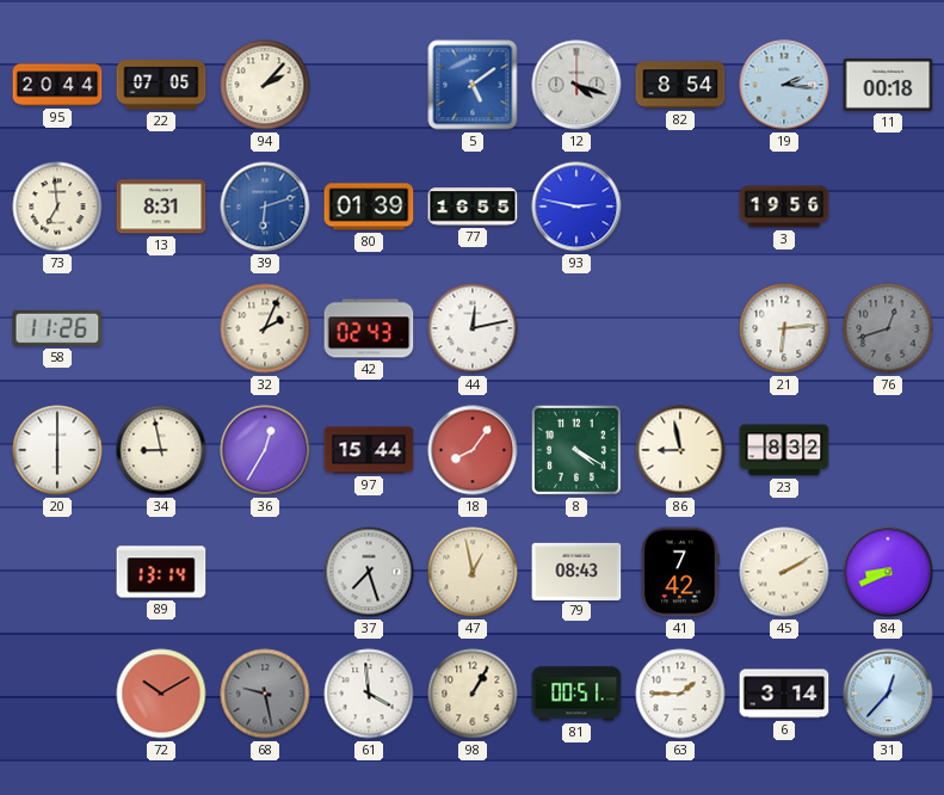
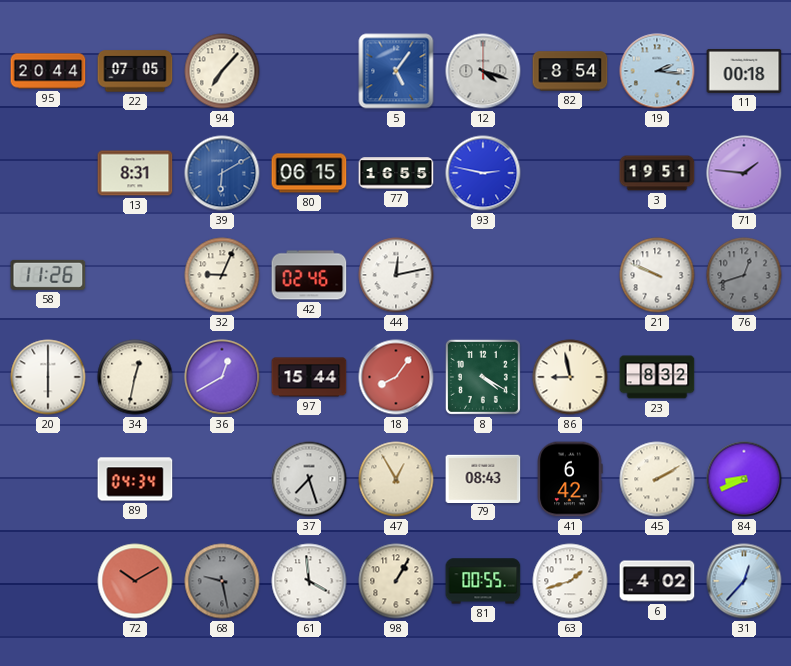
94: 2:07 -> 7:07
5: 5:09 -> 5:06
73: 6:59 -> none
39: 6:12 -> 6:10
80: 01:39 -> 06:15
3: 19:56 -> 19:51
71: none -> 1:46
32: 2:04 -> 9:04
42: 02:43 -> 02:46
21: 6:14 -> 9:49
34: 8:58 -> 12:32
36: 12:35 -> 12:40
89: 13:14 -> 04:34
47: 12:58 -> 12:55
41: 7:42 -> 6:42
81: 00:51 -> 00:55
63: 1:45 -> 1:42
6: 3:14 -> 4:02
